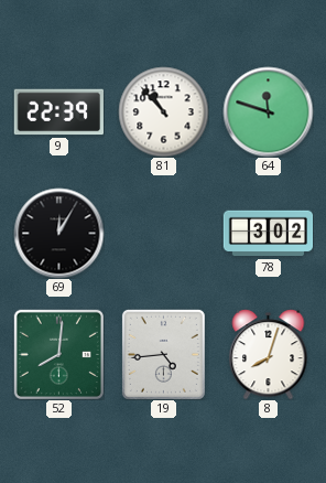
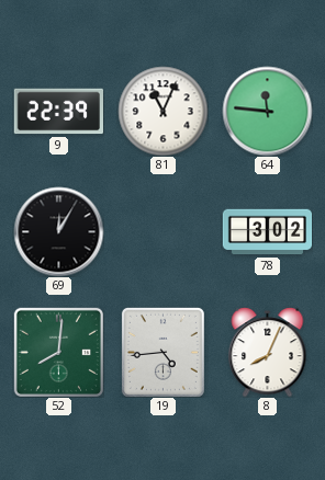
81: 10:53 -> 11:04
64: 11:48 -> 11:46
8: 8:03 -> 8:04
